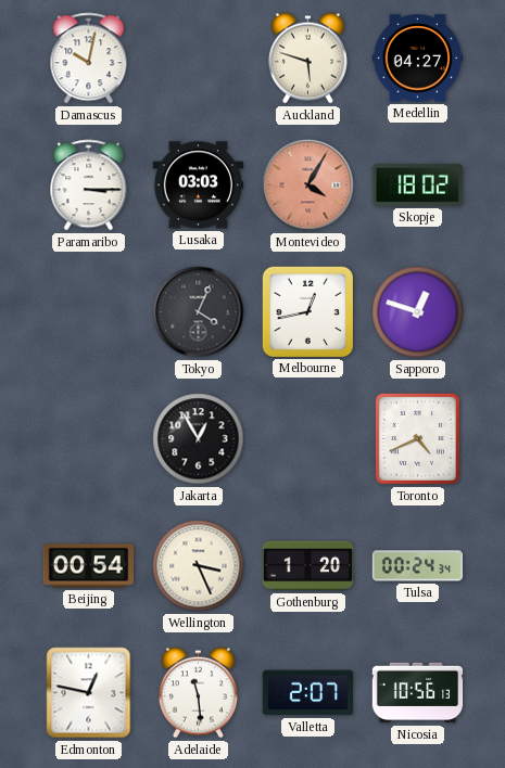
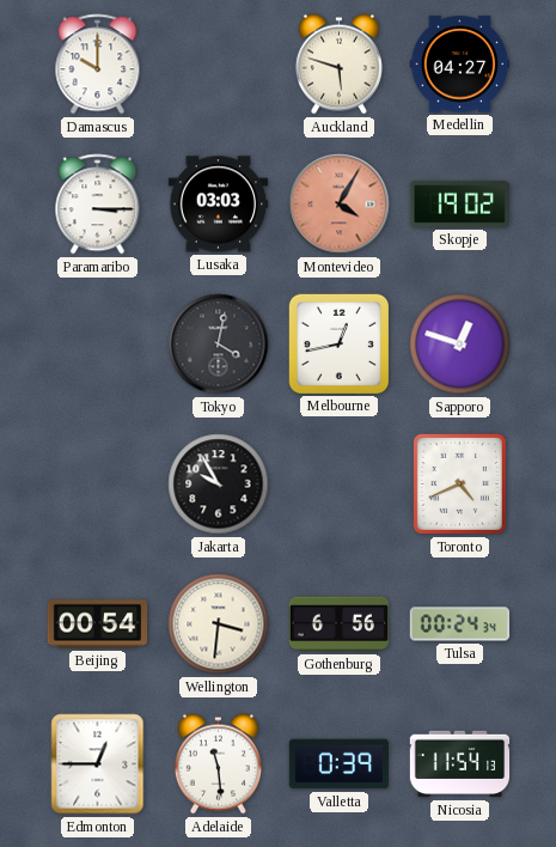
Damascus: 10:02 -> 10:00
Skopje: 18:02 -> 19:02
Tokyo: 4:04 -> 4:02
Jakarta: 12:55 -> 9:55
Wellington: 3:26 -> 3:31
Gothenburg: 1:20 -> 6:56
Edmonton: 12:47 -> 12:45
Valletta: 2:07 -> 0:39
Nicosia: 10:56 -> 11:54
